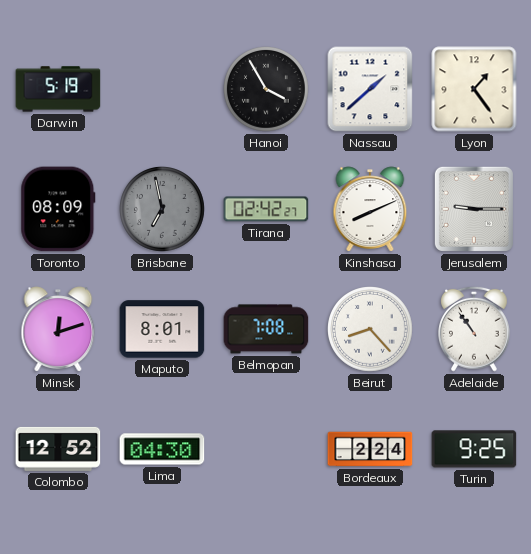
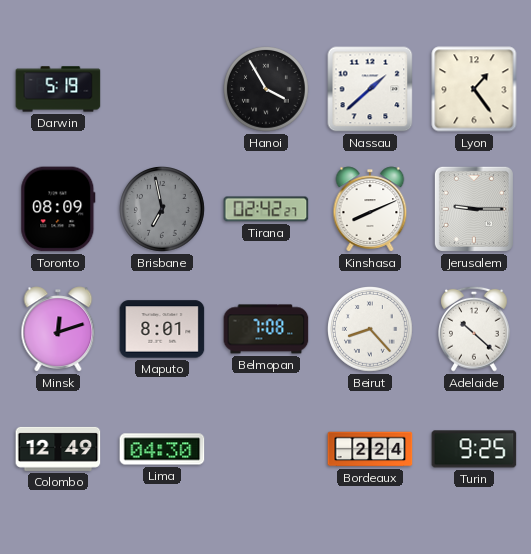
Adelaide: 10:54 -> 10:22
Colombo: 12:52 -> 12:49
